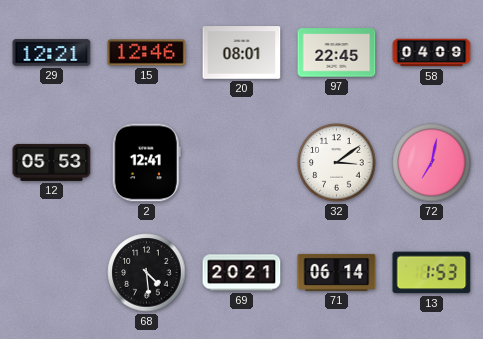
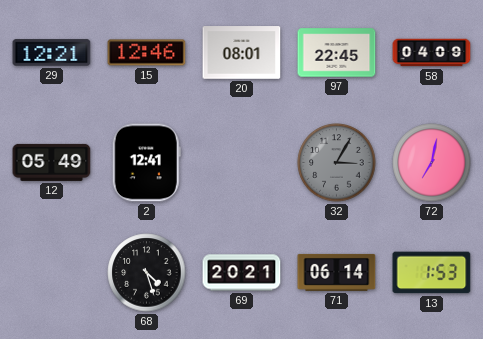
12: 05:53 -> 05:49
32: 3:09 -> 3:05
32 dial: white -> grey
68: 4:29 -> 4:27
